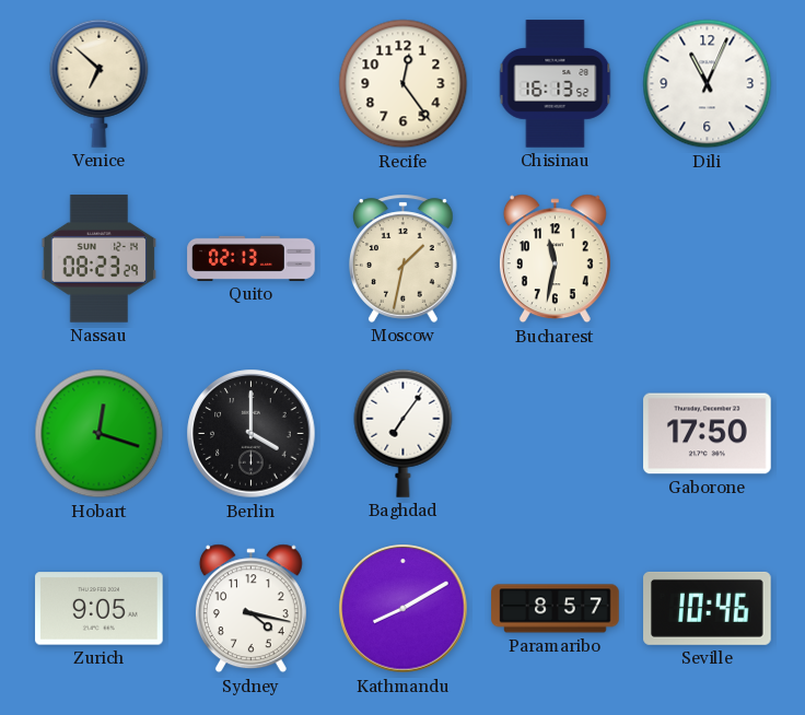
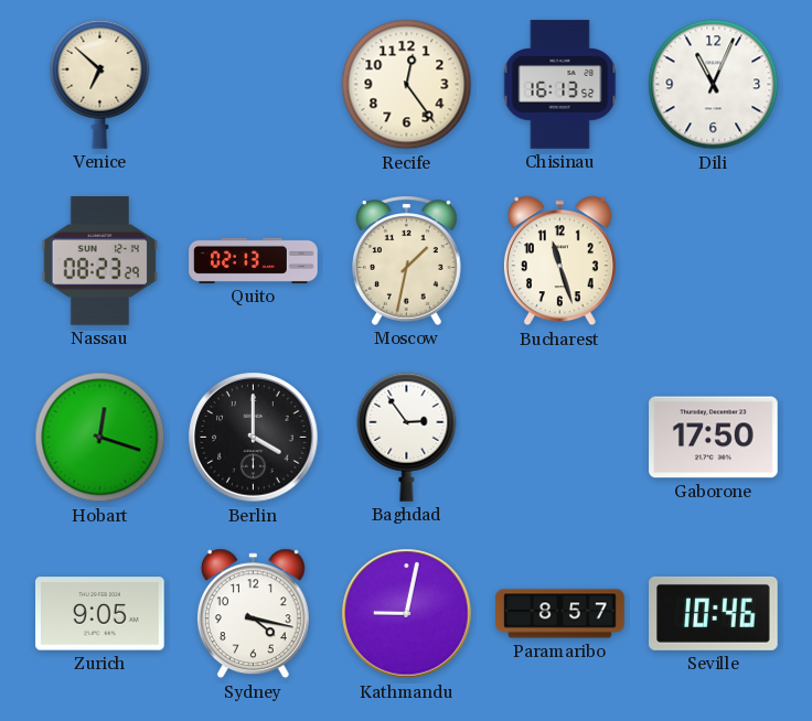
Bucharest: 11:32 -> 11:27
Baghdad: 7:06 -> 2:54
Kathmandu: 8:10 -> 9:02
